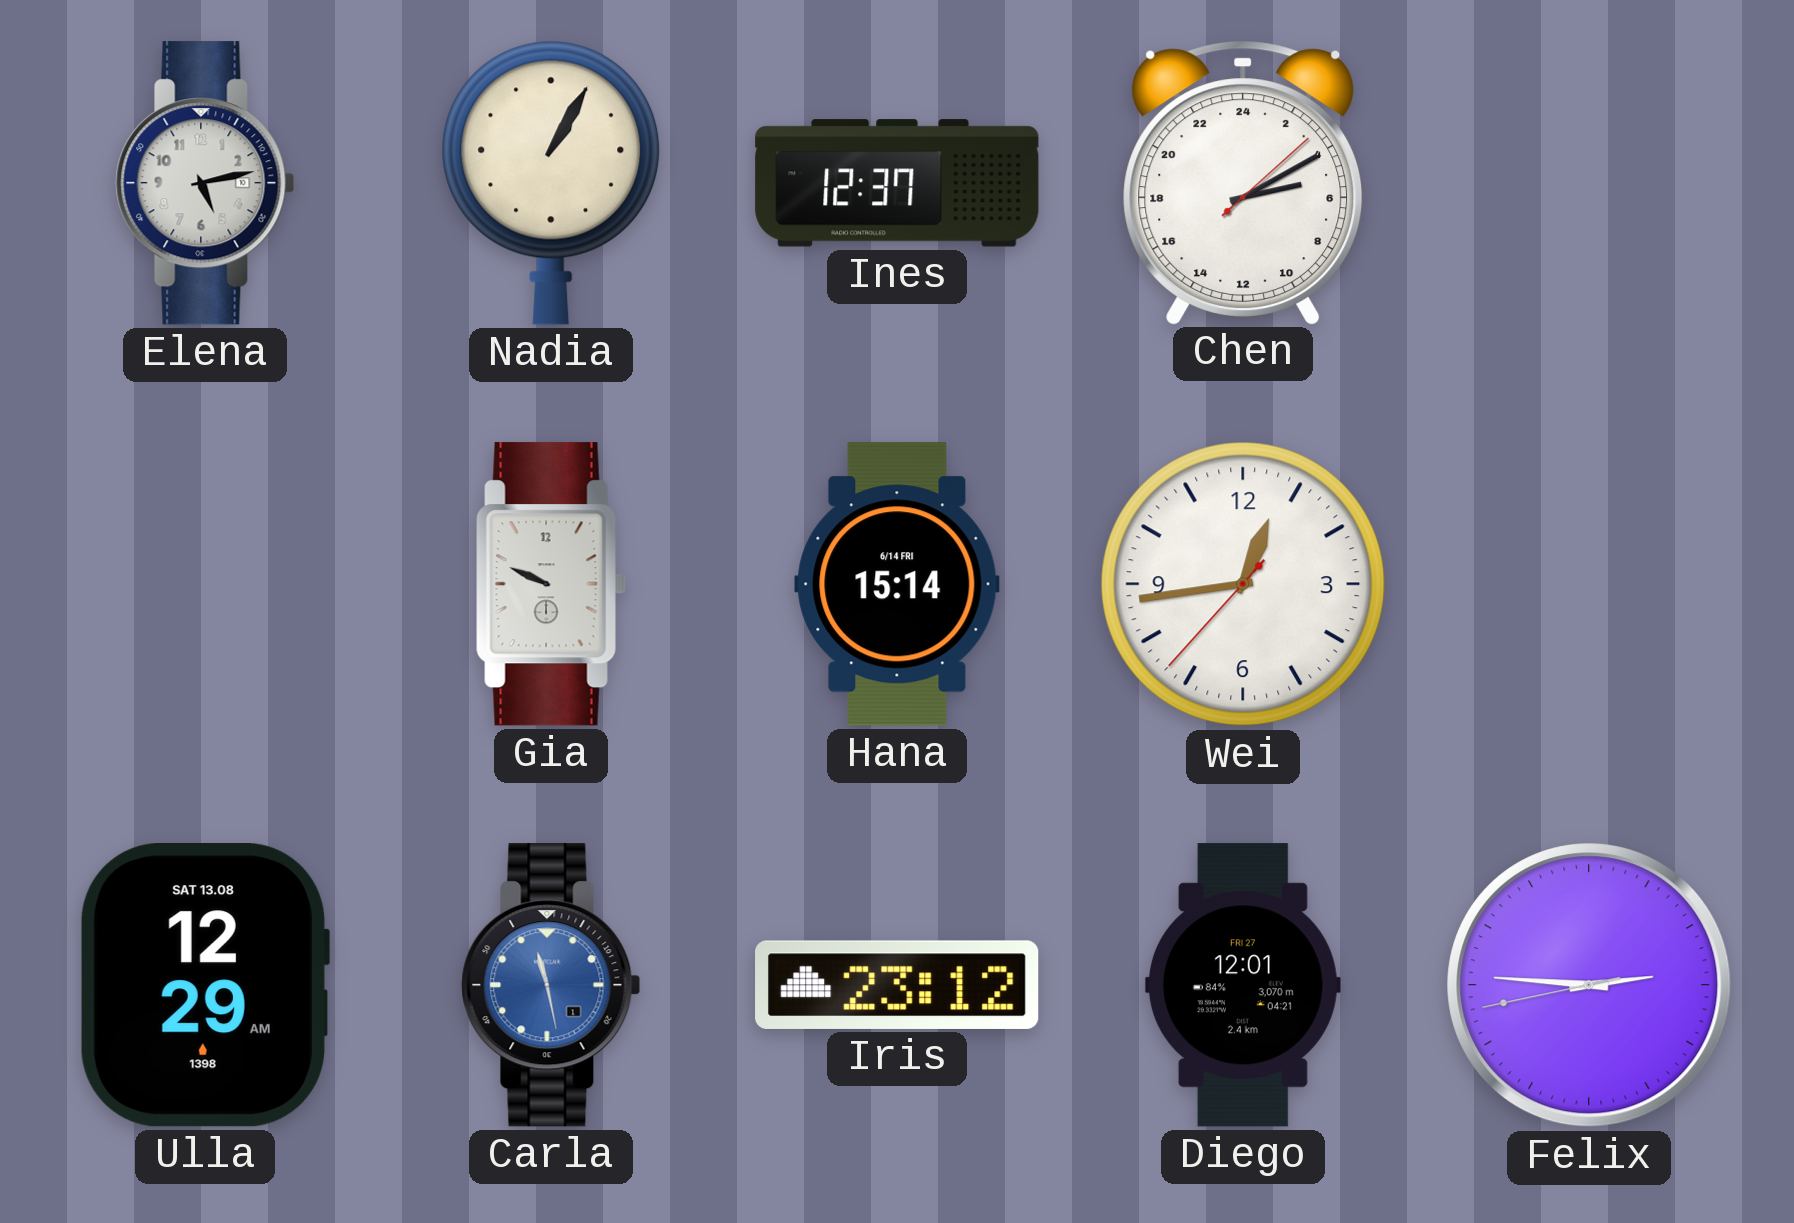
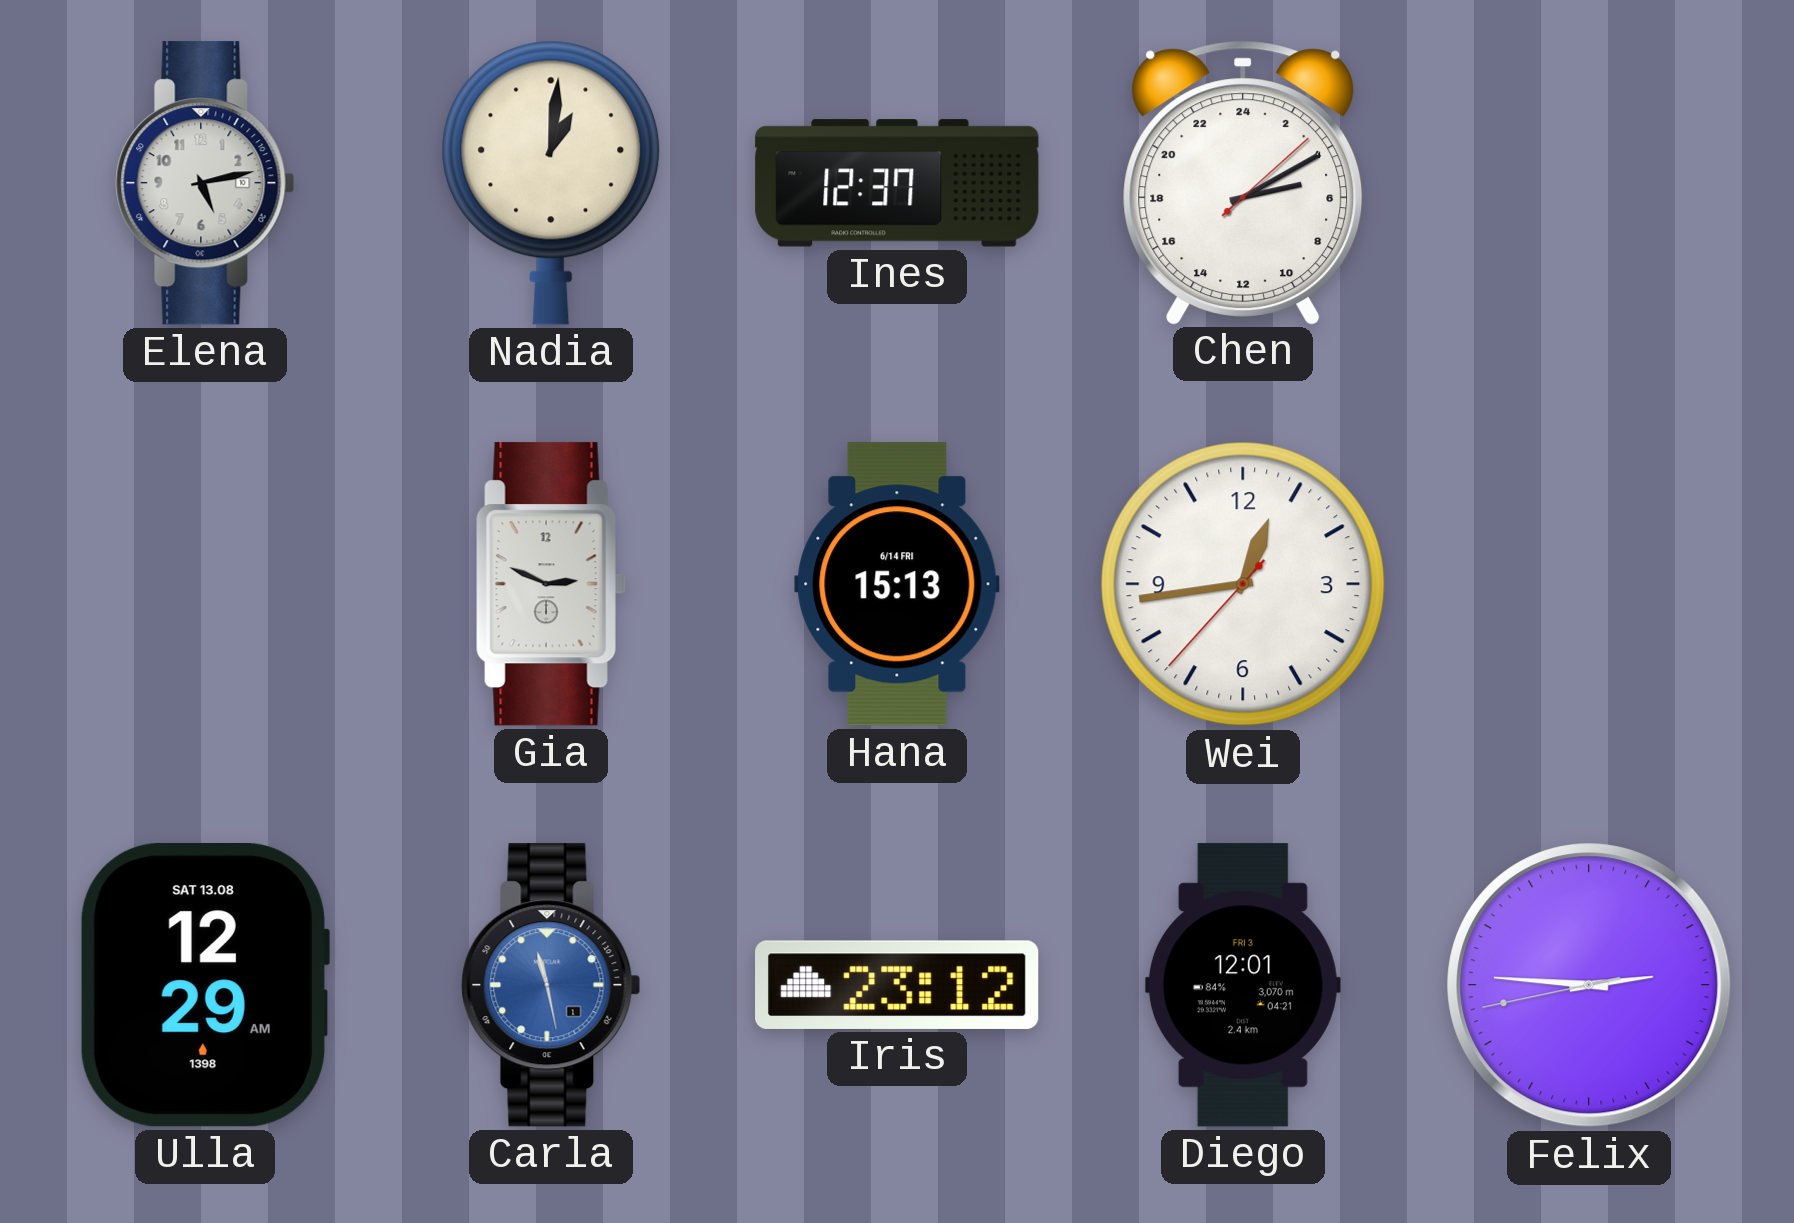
Nadia: 1:05 -> 1:01
Gia: 9:49 -> 2:49
Hana: 15:14 -> 15:13
Diego date: FRI 27 -> FRI 3
